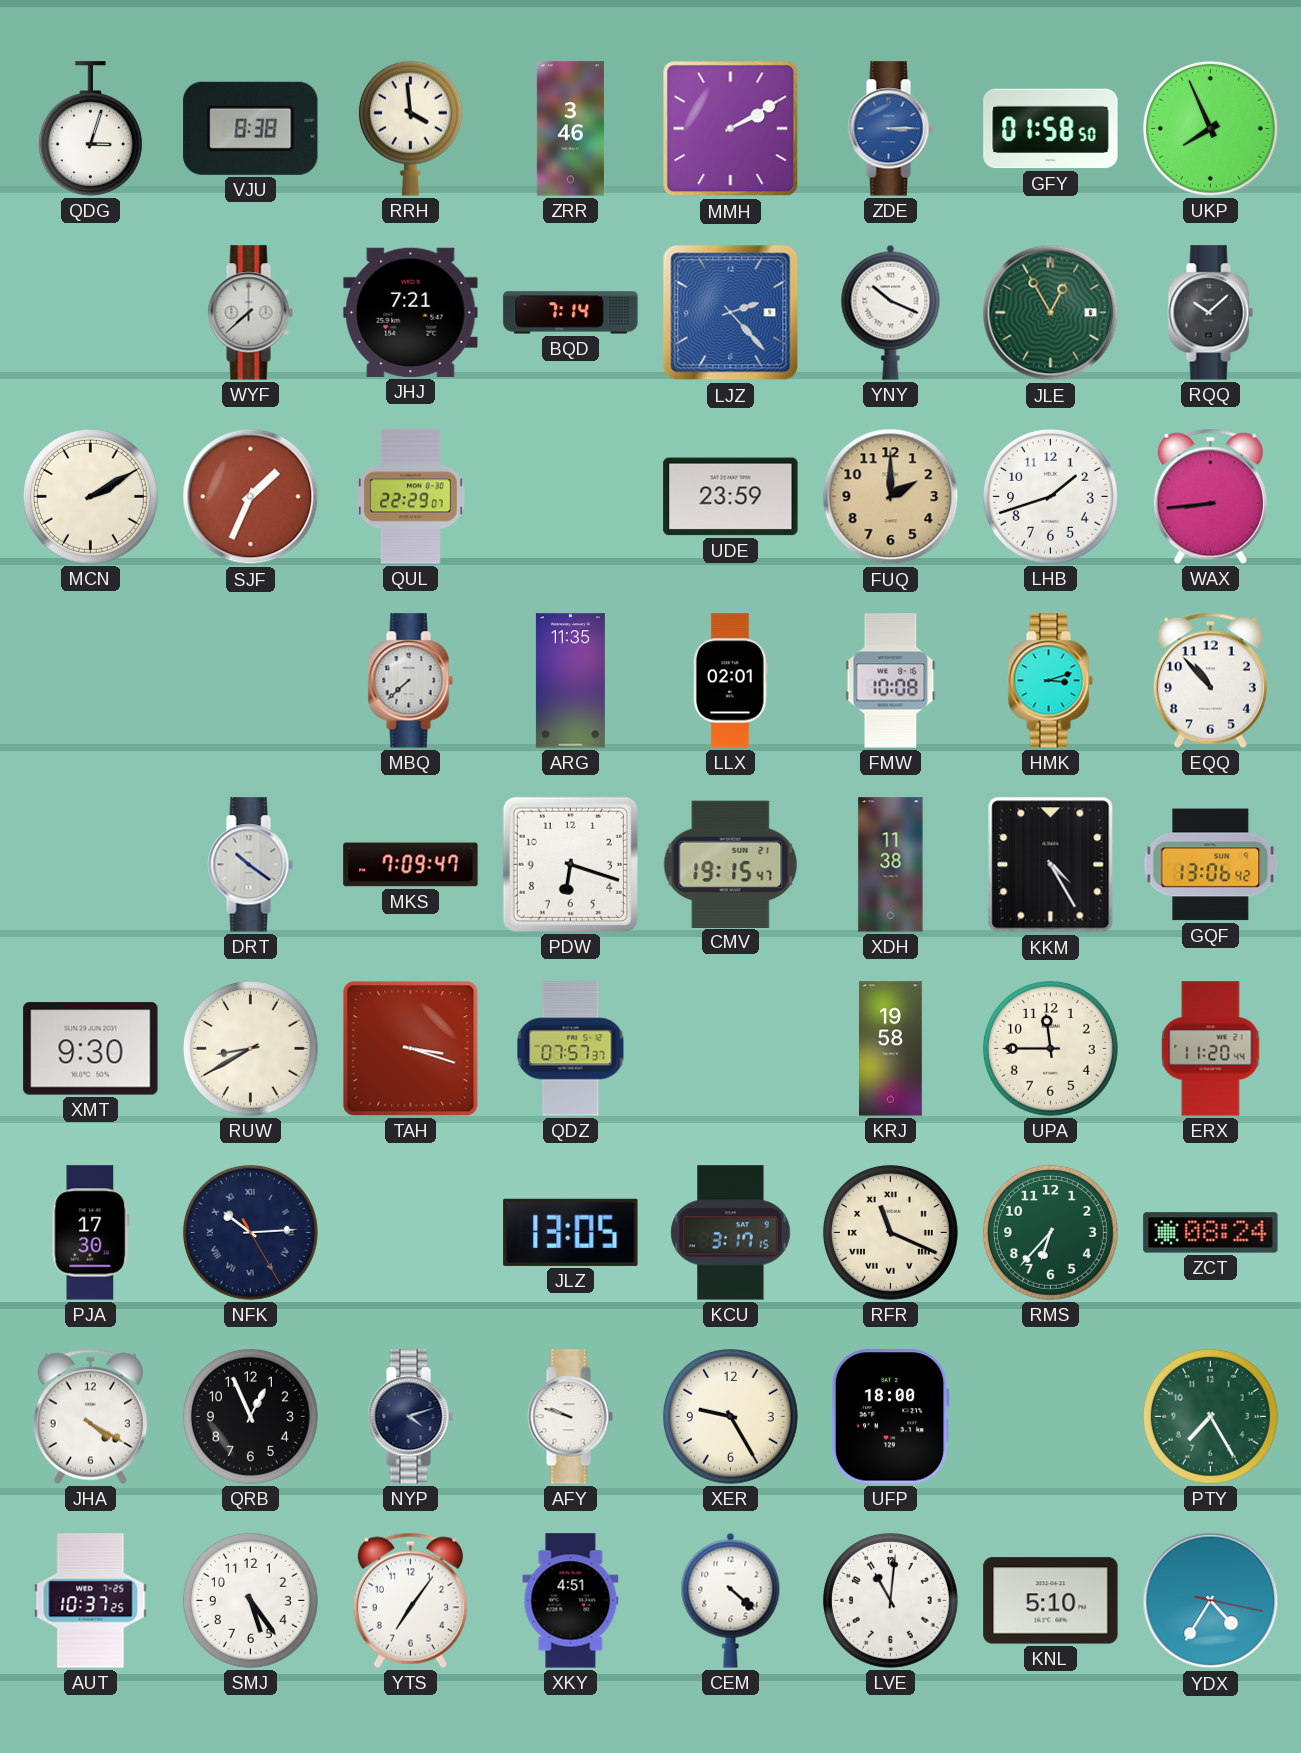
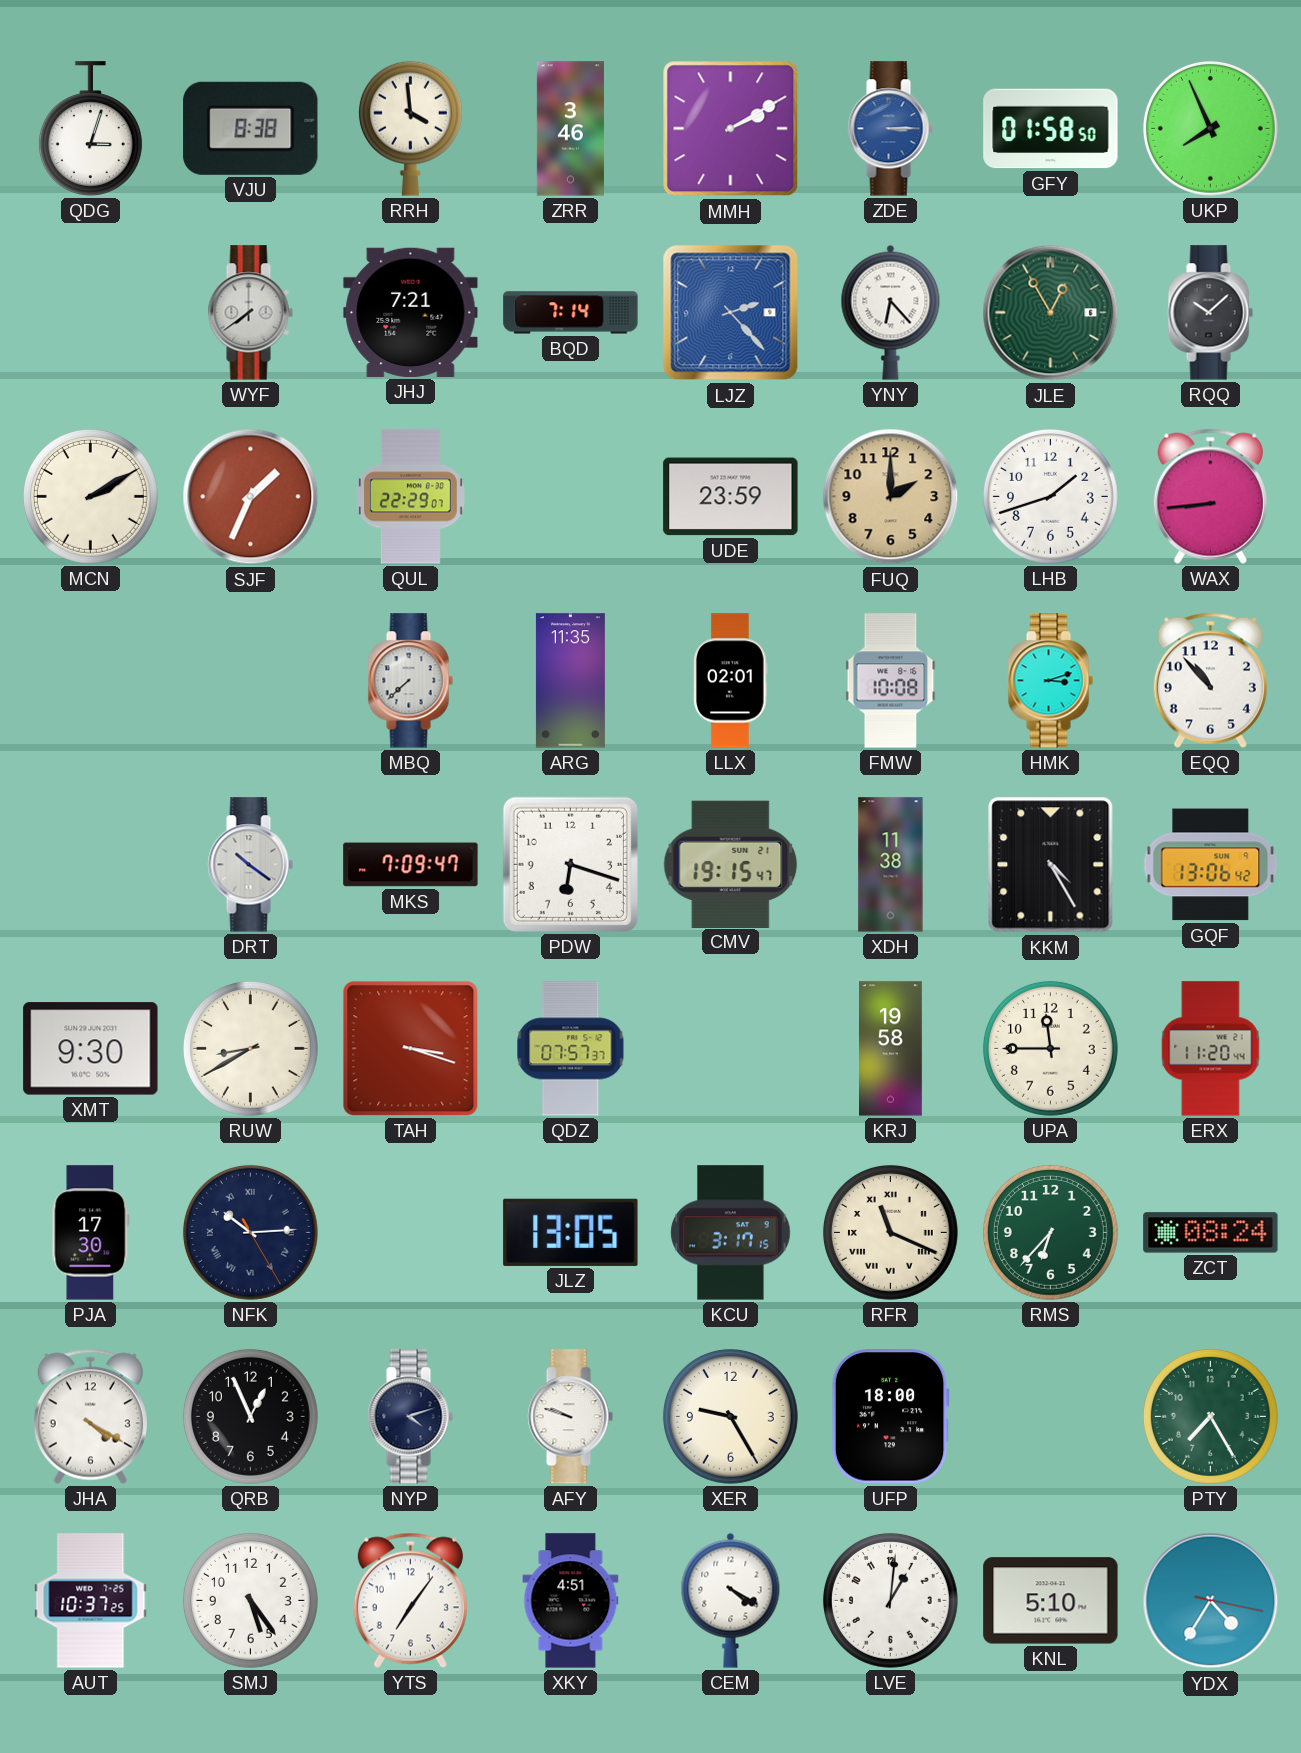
WYF: 7:38 -> 7:39
YNY: 10:19 -> 6:23
CEM: 4:22 -> 4:20
LVE: 11:01 -> 1:01
